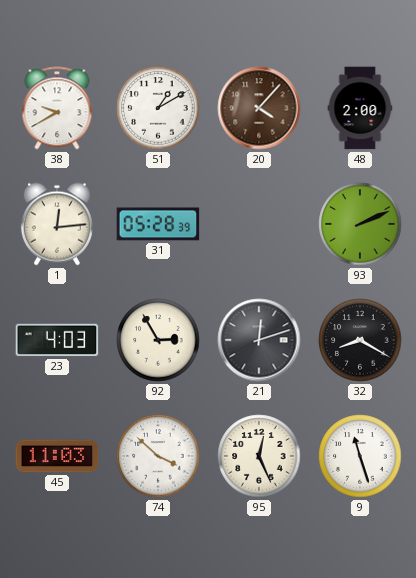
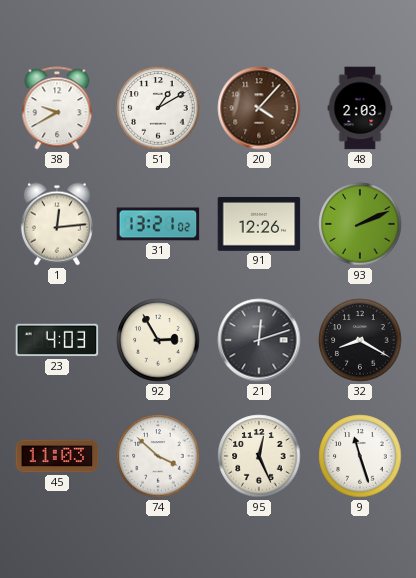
48: 2:00 -> 2:03
31: 05:28 -> 13:21
91: none -> 12:26
